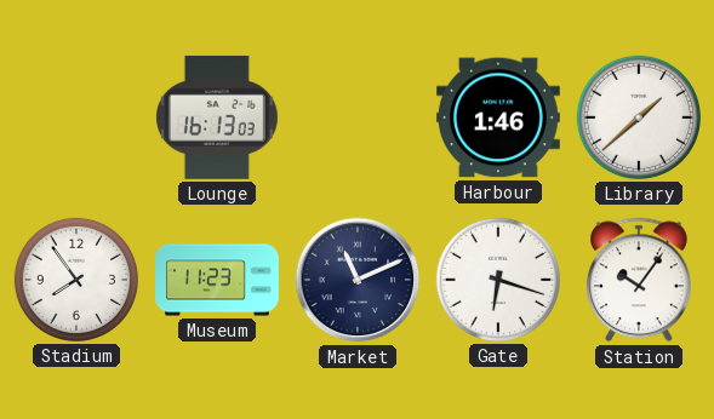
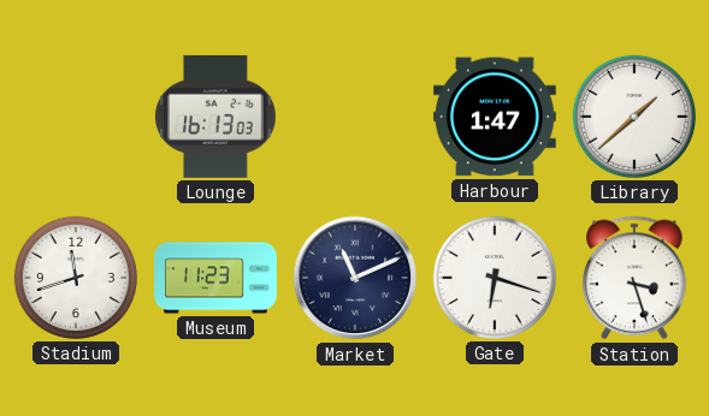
Harbour: 1:46 -> 1:47
Stadium: 7:54 -> 11:42
Station: 10:06 -> 3:27
